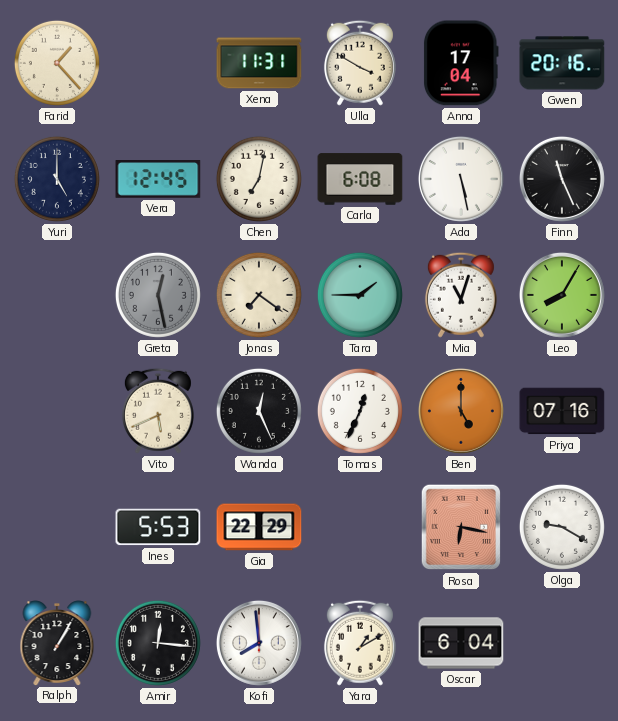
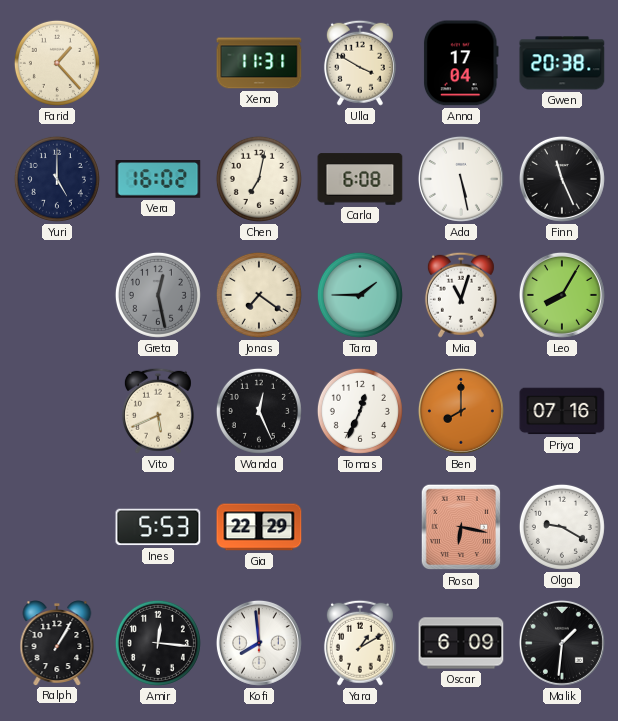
Gwen: 20:16 -> 20:38
Vera: 12:45 -> 16:02
Ben: 5:00 -> 8:00
Oscar: 6:04 -> 6:09
Malik: none -> 1:31
